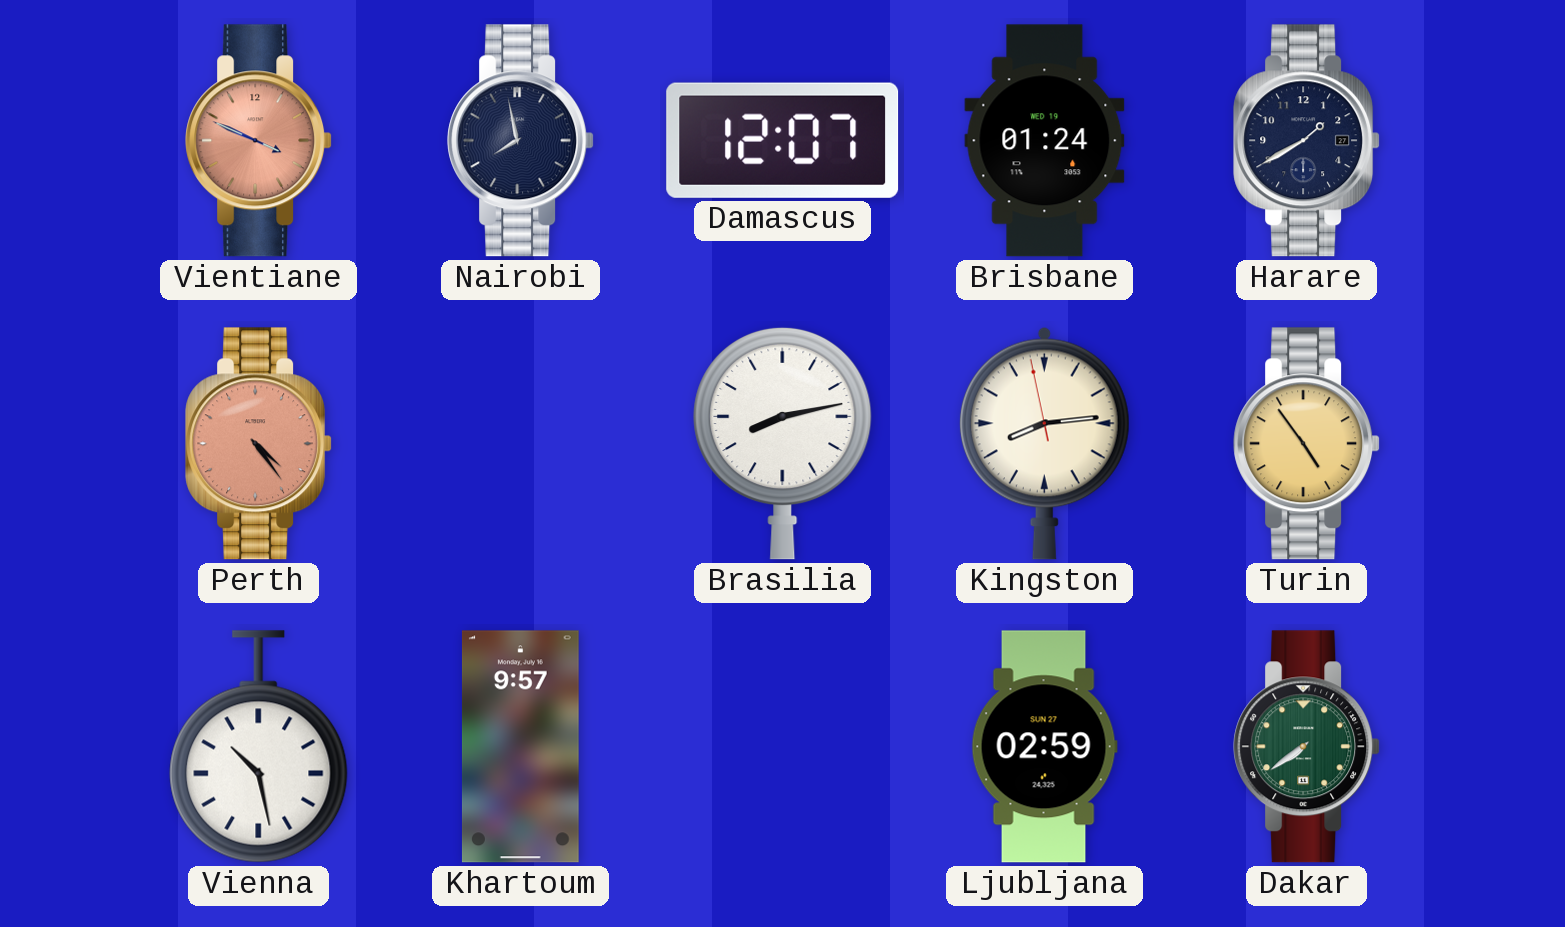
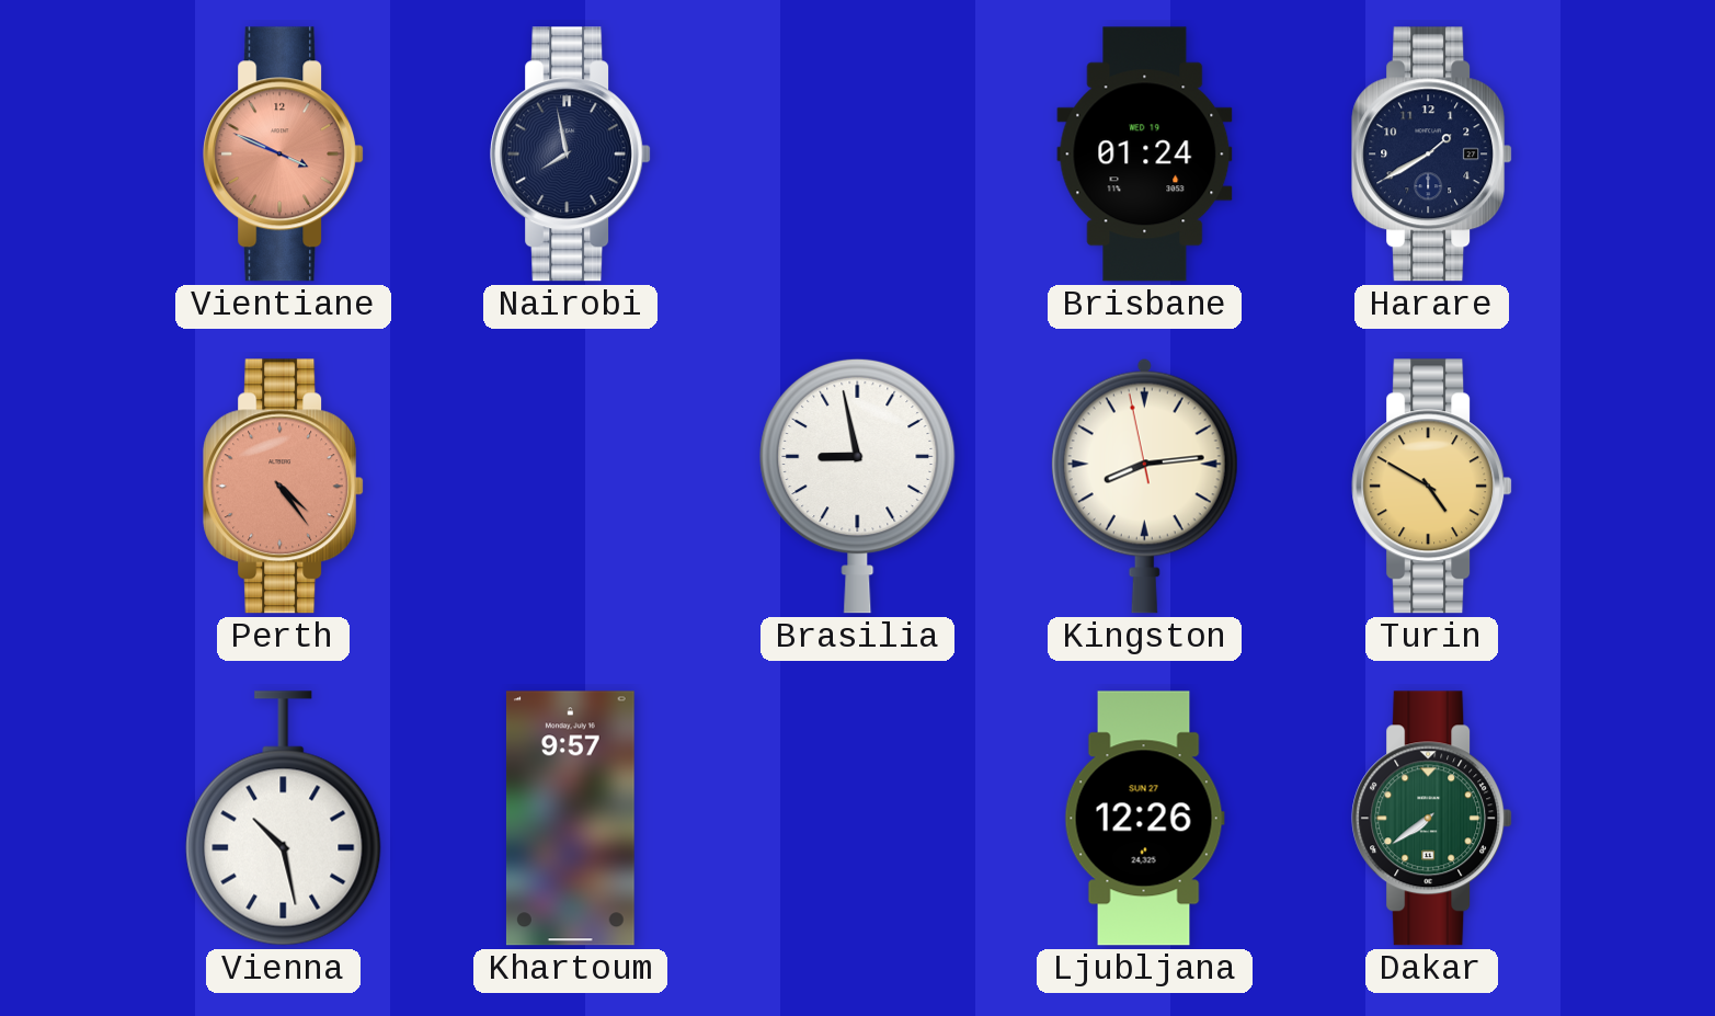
Damascus: 12:07 -> none
Brasilia: 8:13 -> 8:58
Turin: 4:54 -> 4:50
Ljubljana: 02:59 -> 12:26
